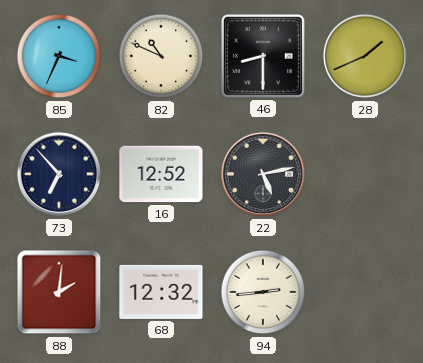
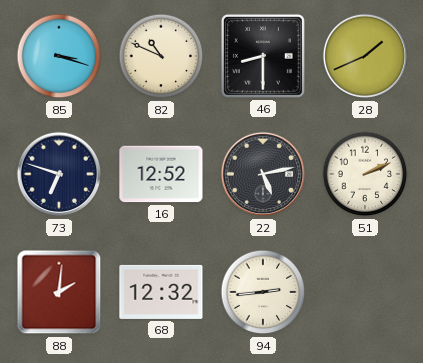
85: 3:34 -> 3:18
73: 6:53 -> 6:48
51: none -> 2:11
